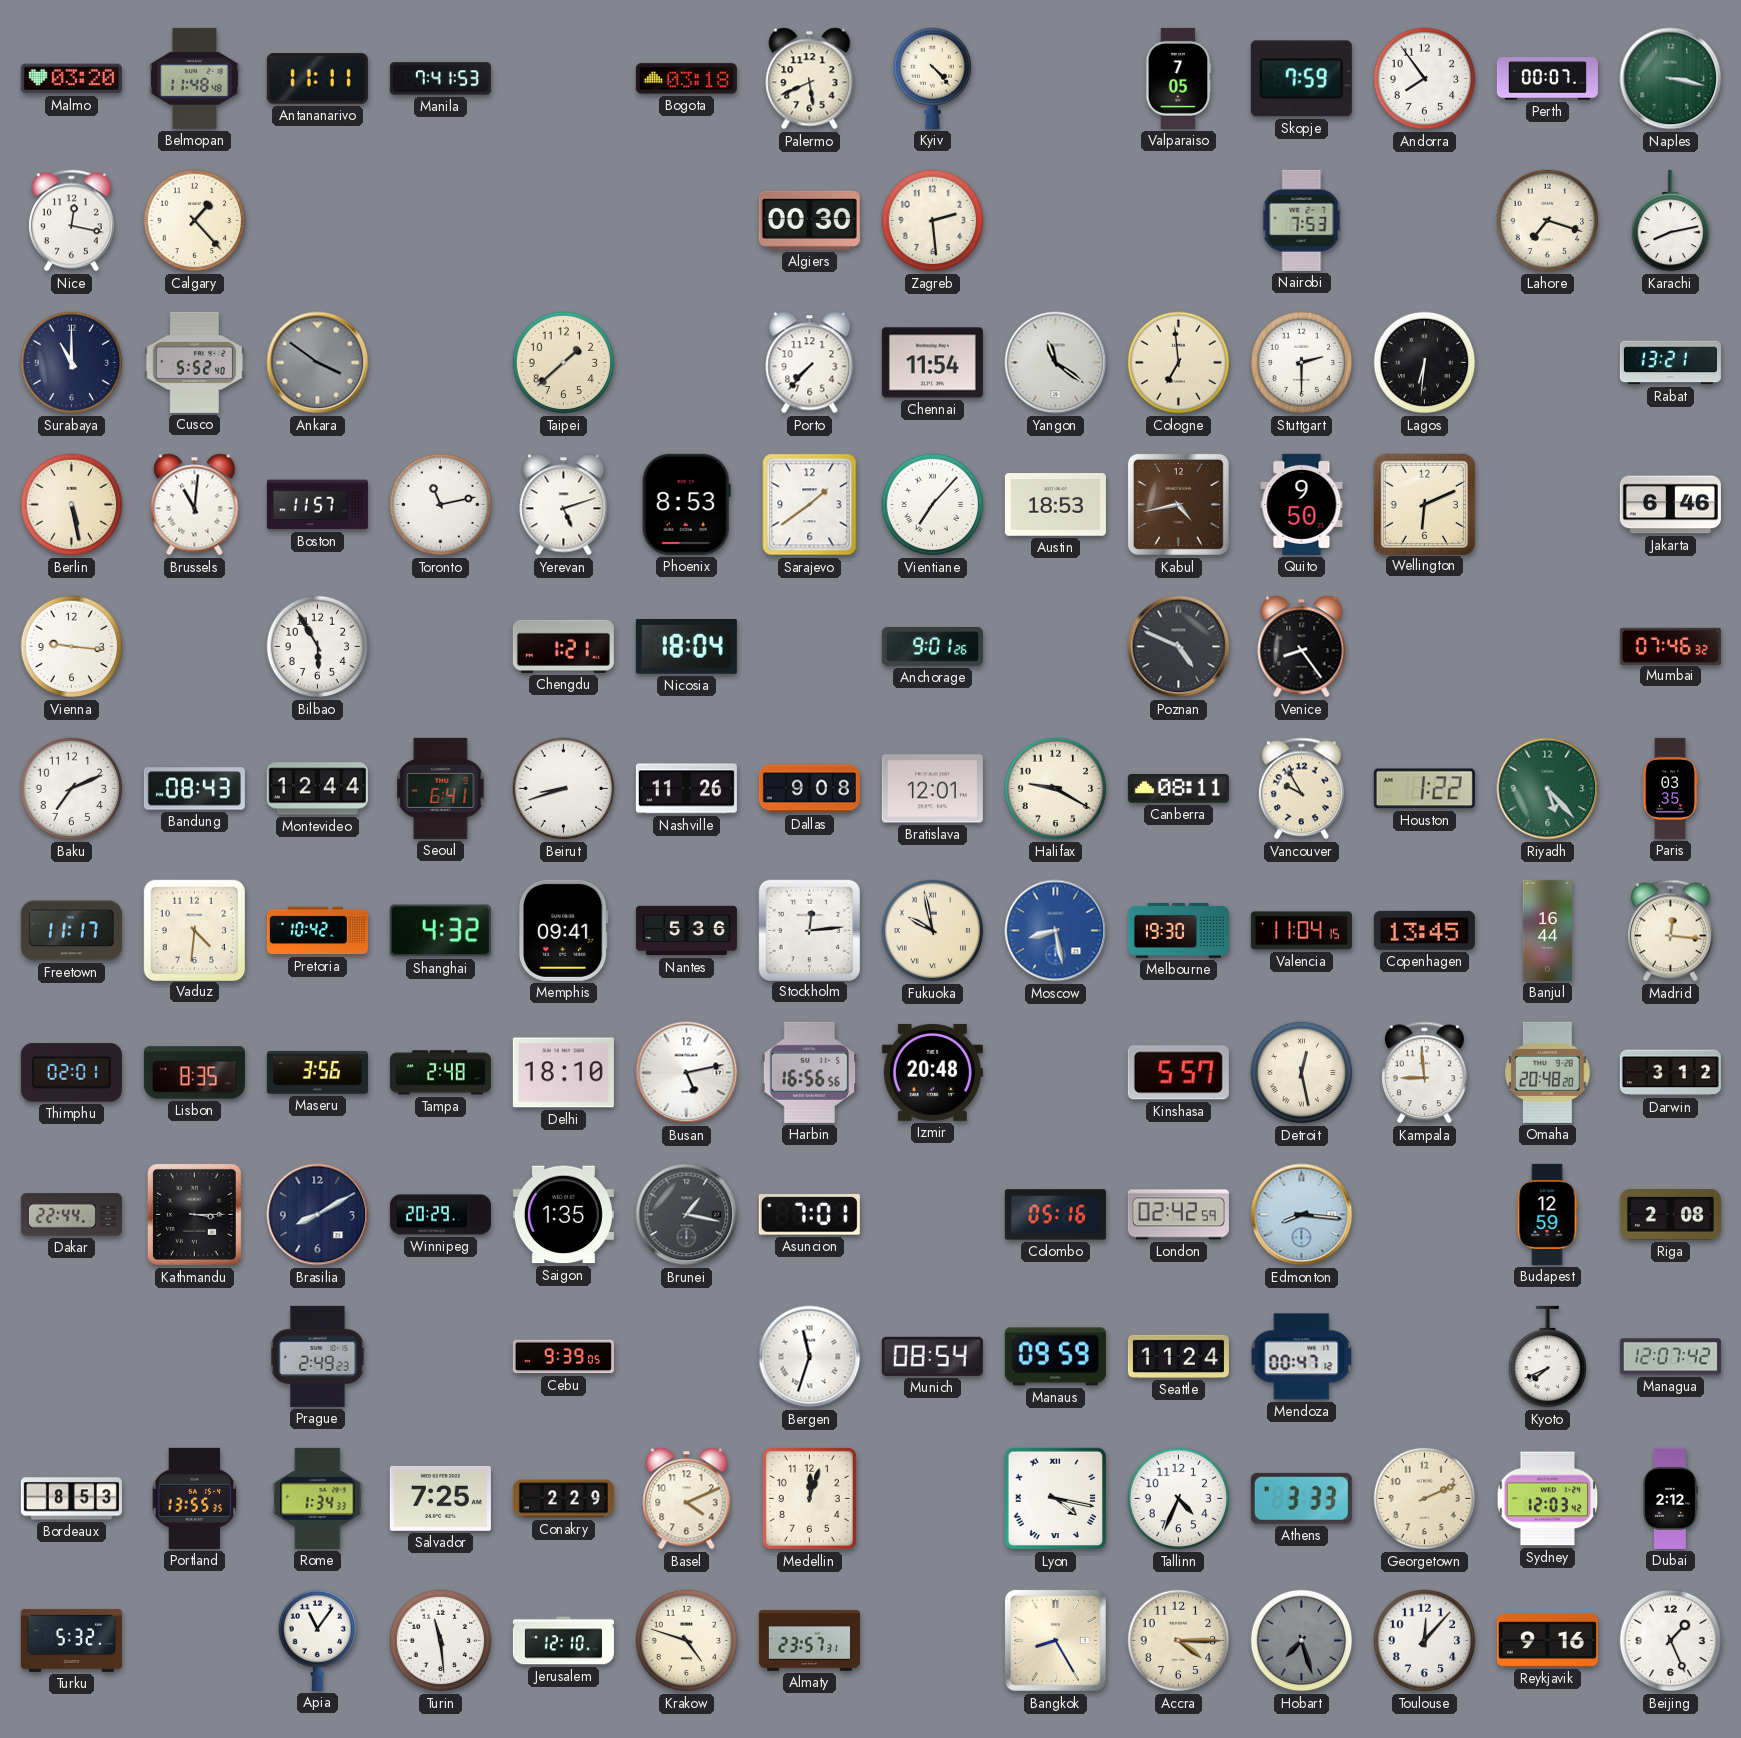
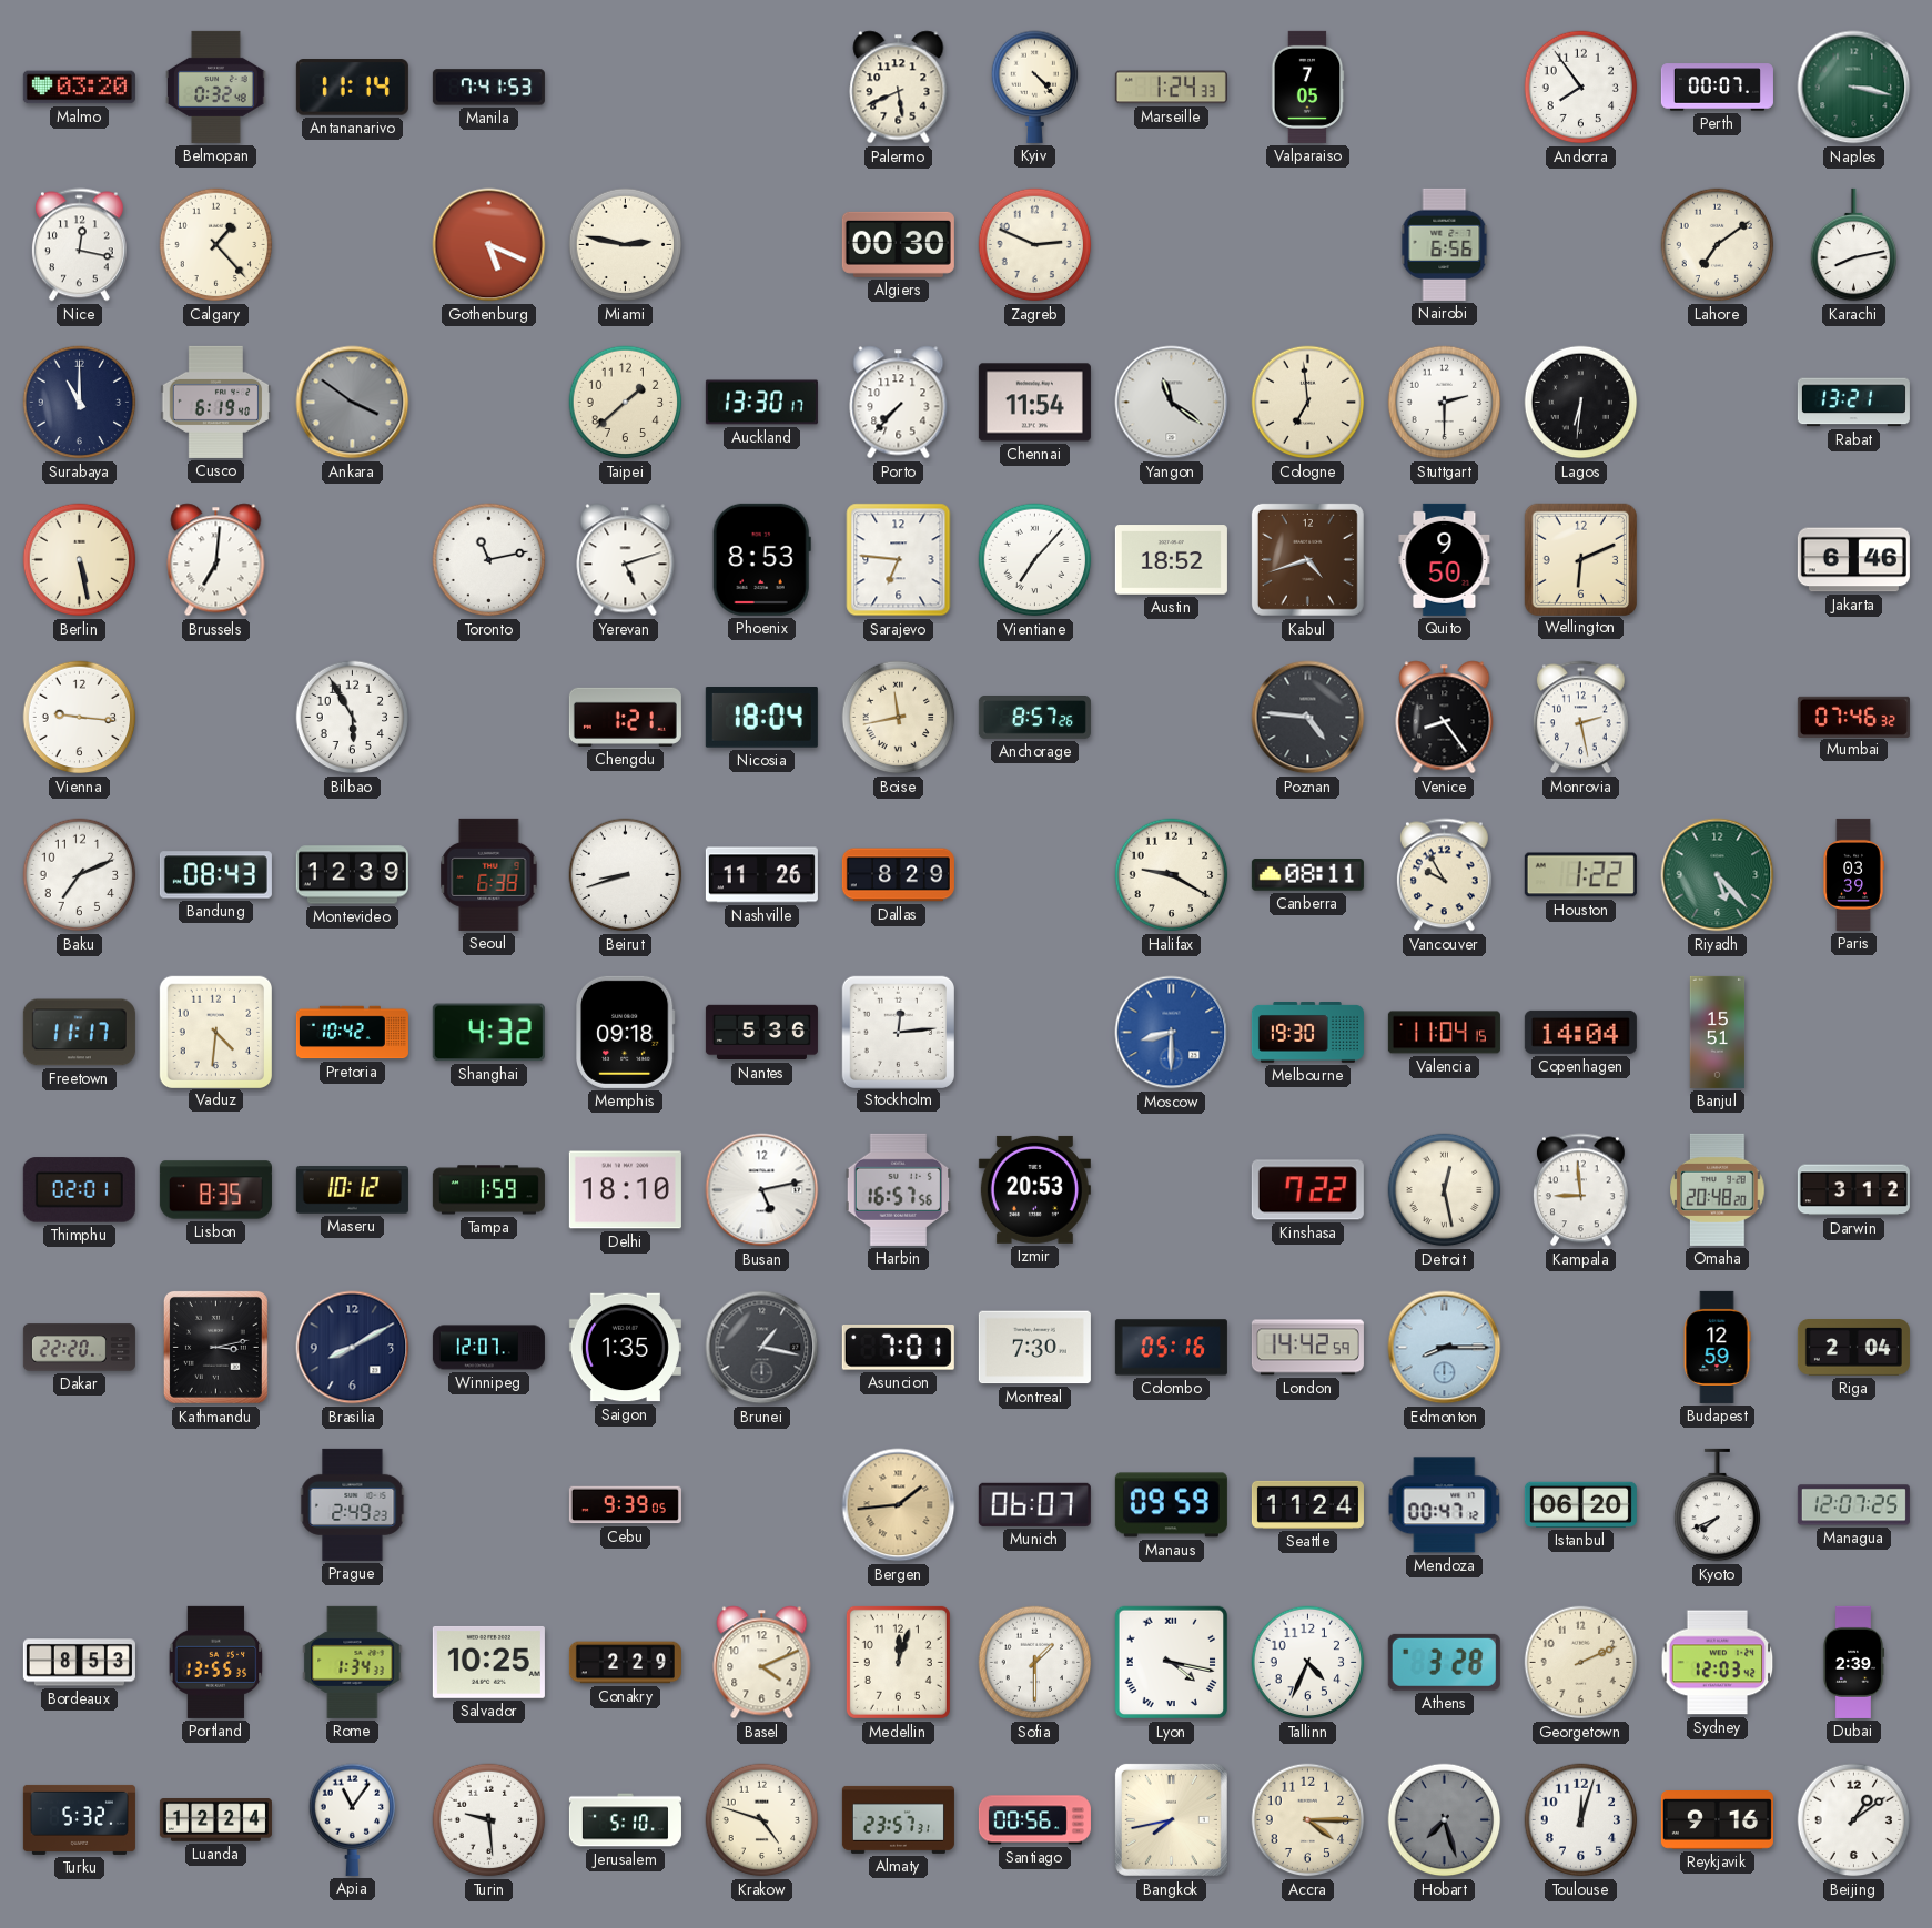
Belmopan: 11:48 -> 0:32
Antananarivo: 11:11 -> 11:14
Bogota: 03:18 -> none
Marseille: none -> 1:24
Skopje: 7:59 -> none
Gothenburg: none -> 5:19
Miami: none -> 2:47
Zagreb: 2:29 -> 2:49
Nairobi: 7:53 -> 6:56
Lahore: 7:18 -> 7:09
Cusco: 5:52 -> 6:19
Auckland: none -> 13:30
Brussels: 11:01 -> 7:01
Boston: 11:57 -> none
Sarajevo: 1:39 -> 6:46
Austin: 18:53 -> 18:52
Kabul: 4:43 -> 4:42
Boise: none -> 11:43
Anchorage: 9:01 -> 8:57
Poznan: 4:49 -> 4:46
Monrovia: none -> 2:28
Montevideo: 12:44 -> 12:39
Seoul: 6:41 -> 6:38
Dallas: 9:08 -> 8:29
Bratislava: 12:01 -> none
Paris: 03:35 -> 03:39
Memphis: 09:41 -> 09:18
Fukuoka: 9:58 -> none
Moscow: 8:28 -> 8:30
Copenhagen: 13:45 -> 14:04
Banjul: 16:44 -> 15:51
Madrid: 12:16 -> none
Maseru: 3:56 -> 10:12
Tampa: 2:48 -> 1:59
Harbin: 16:56 -> 16:57
Izmir: 20:48 -> 20:53
Kinshasa: 5:57 -> 7:22
Dakar: 22:44 -> 22:20
Kathmandu: 3:15 -> 3:13
Winnipeg: 20:29 -> 12:07
Montreal: none -> 7:30
London: 02:42 -> 14:42
Edmonton: 8:16 -> 8:15
Riga: 2:08 -> 2:04
Bergen: 11:33 -> 1:44
Bergen dial: white -> champagne
Munich: 08:54 -> 06:07
Istanbul: none -> 06:20
Managua: 12:07:42 -> 12:07:25
Salvador: 7:25 -> 10:25
Sofia: none -> 1:30
Athens: 3:33 -> 3:28
Dubai: 2:12 -> 2:39
Luanda: none -> 12:24
Turin: 11:29 -> 9:29
Jerusalem: 12:10 -> 5:10
Santiago: none -> 00:56
Bangkok: 8:25 -> 7:43
Toulouse: 12:07 -> 12:03
Beijing: 1:26 -> 1:09
